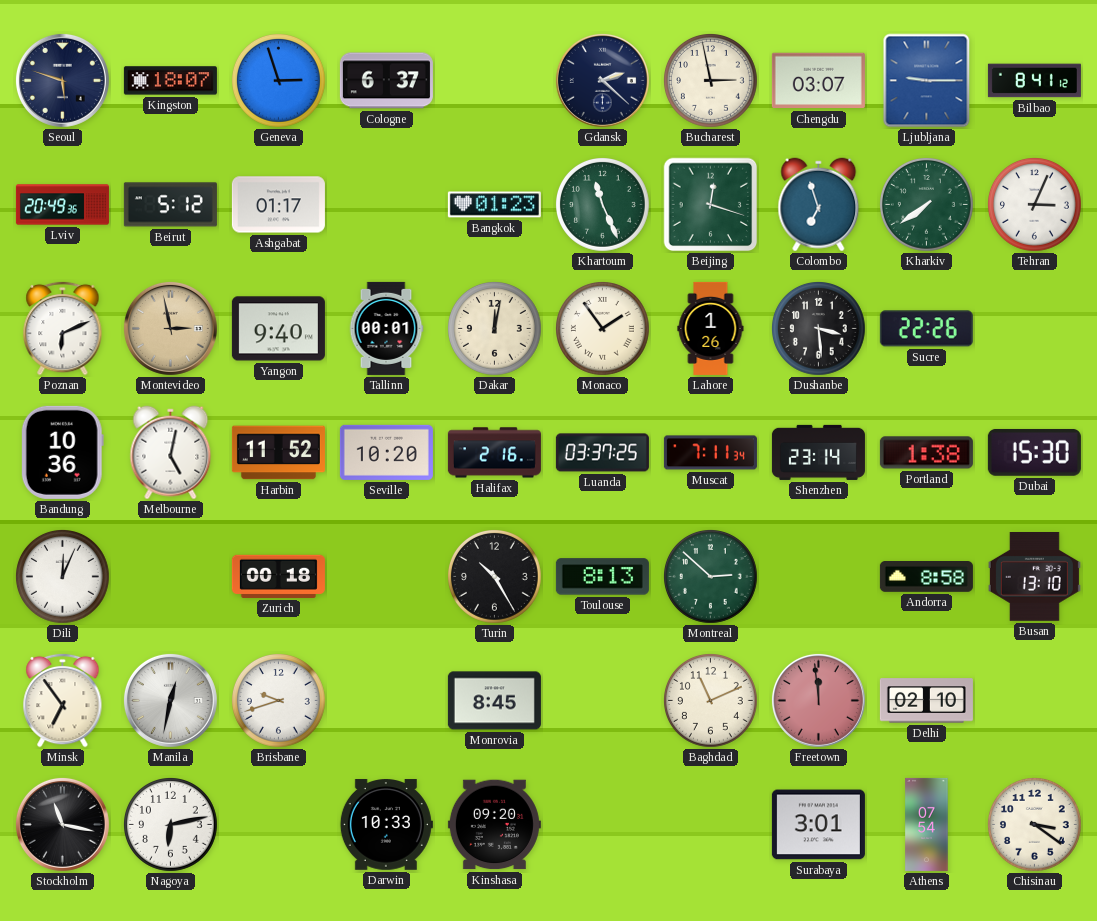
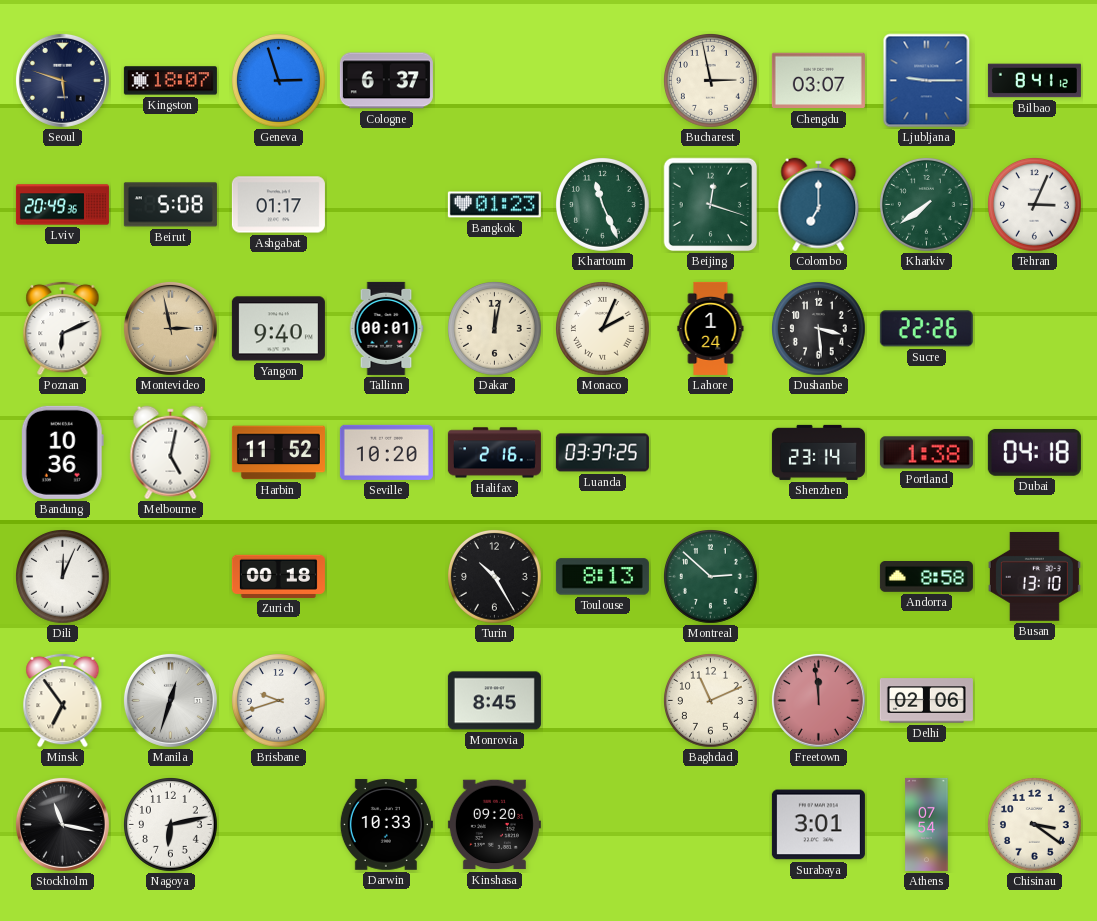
Gdansk: 2:22 -> none
Beirut: 5:12 -> 5:08
Colombo: 6:57 -> 7:00
Monaco: 1:54 -> 2:04
Lahore: 1:26 -> 1:24
Muscat: 7:11 -> none
Dubai: 15:30 -> 04:18
Manila: 12:32 -> 12:33
Delhi: 02:10 -> 02:06
